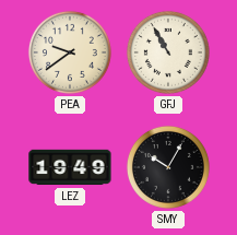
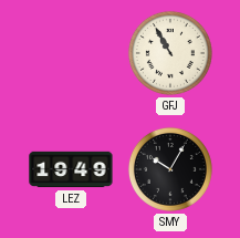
PEA: 9:39 -> none
